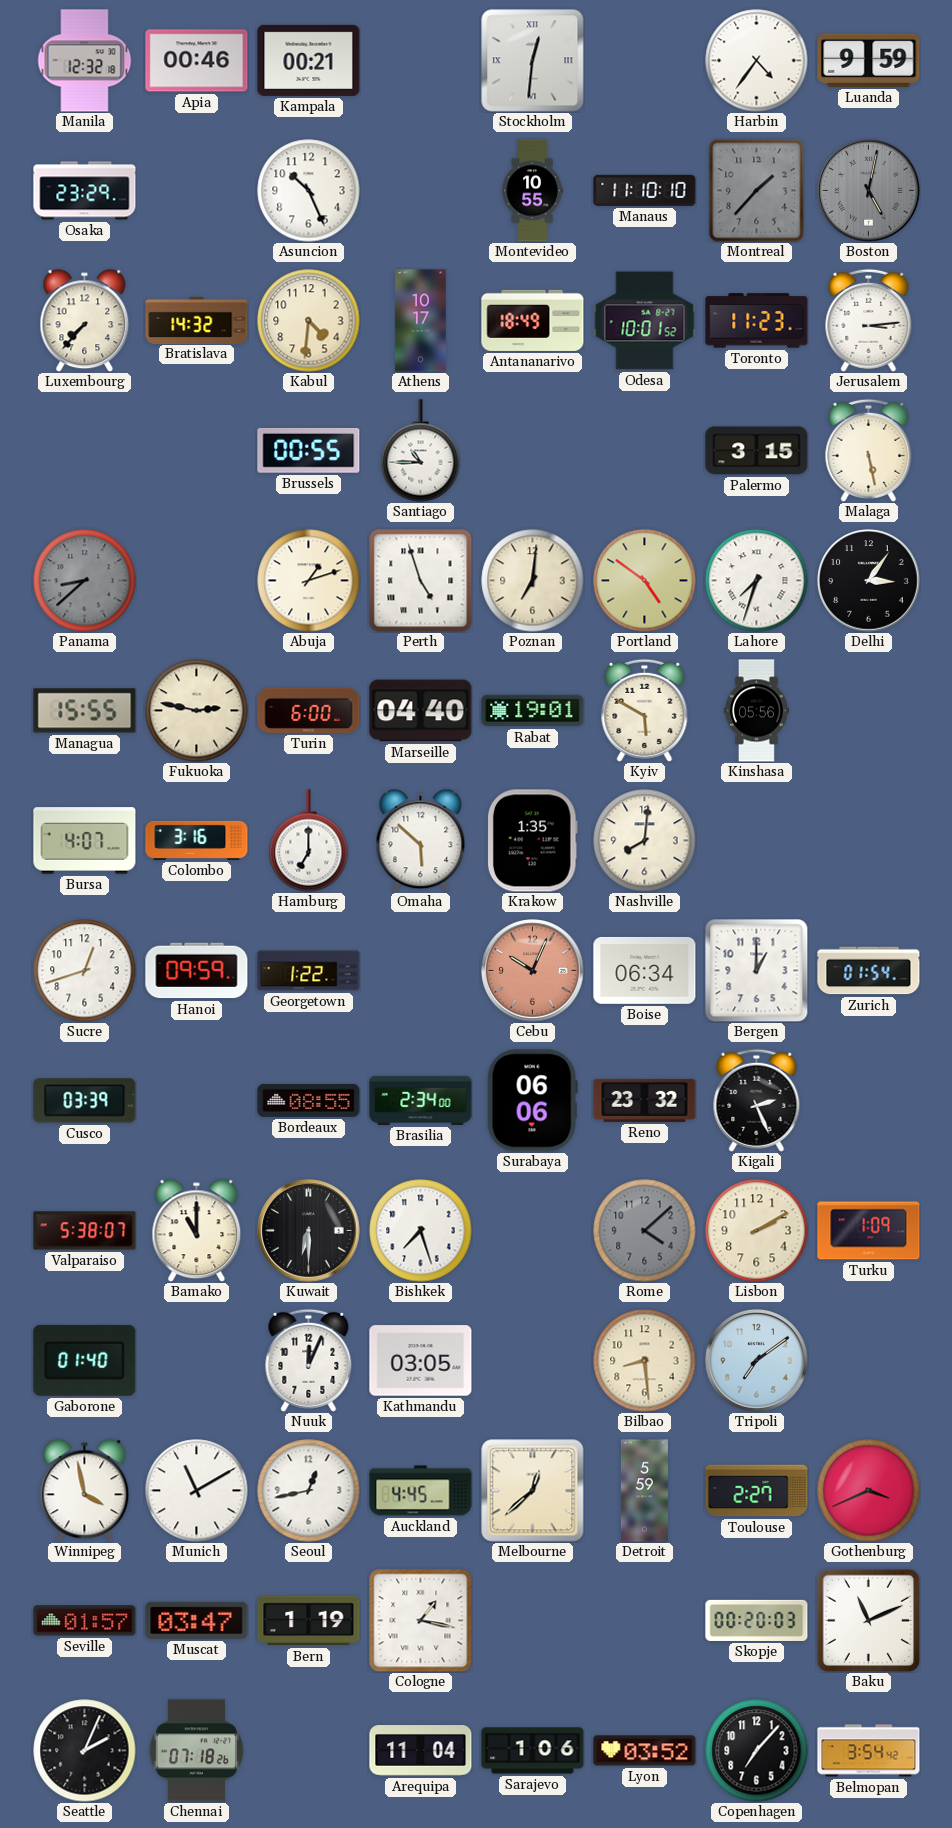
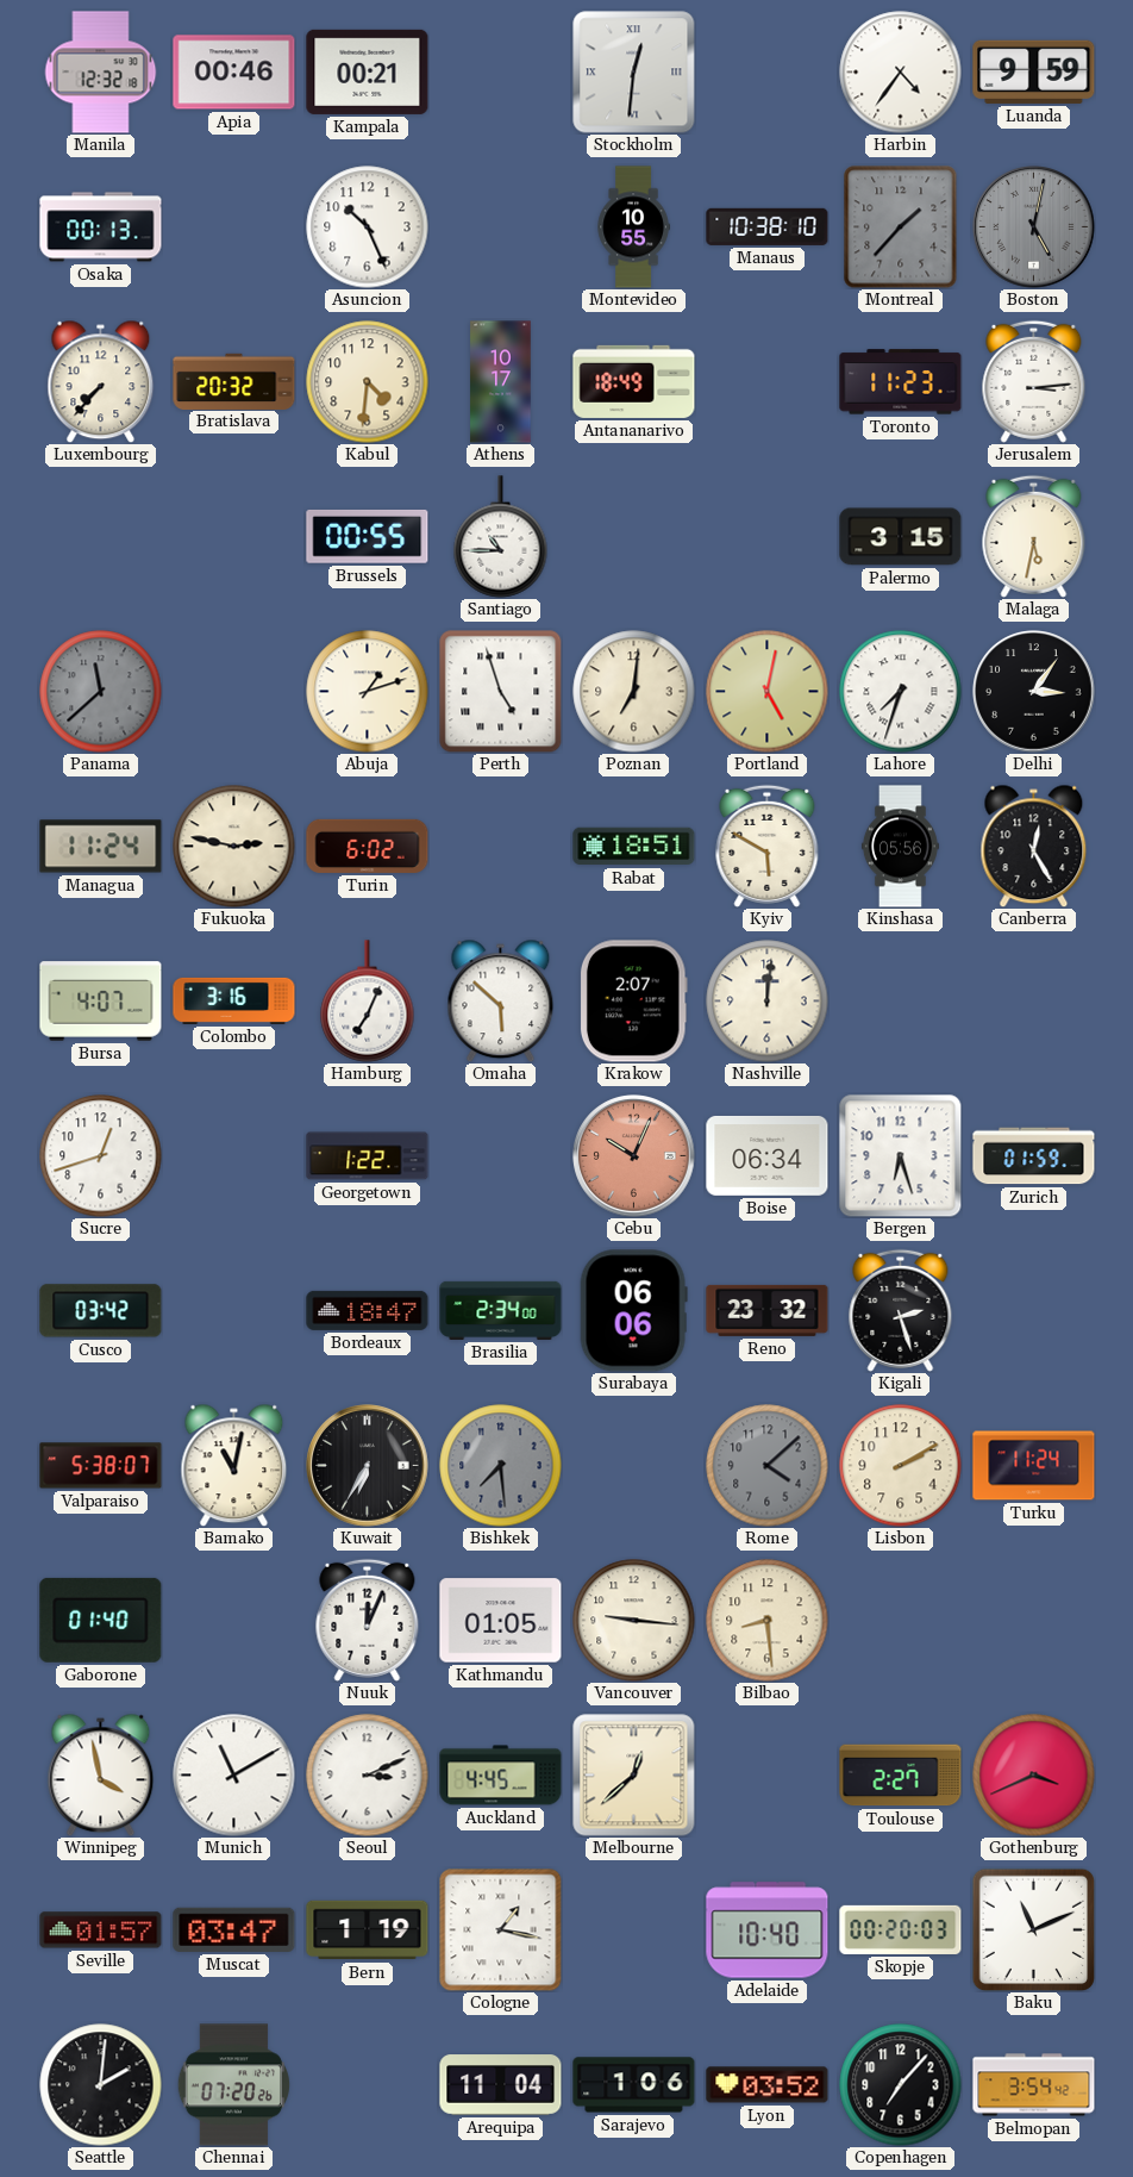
Osaka: 23:29 -> 00:13
Manaus: 11:10 -> 10:38
Bratislava: 14:32 -> 20:32
Odesa: 10:01 -> none
Malaga: 5:28 -> 5:32
Panama: 8:38 -> 11:38
Portland: 4:51 -> 5:02
Managua: 15:55 -> 11:24
Turin: 6:00 -> 6:02
Marseille: 04:40 -> none
Rabat: 19:01 -> 18:51
Canberra: none -> 12:25
Hamburg: 7:00 -> 7:04
Krakow: 1:35 -> 2:07
Nashville: 8:01 -> 12:01
Hanoi: 09:59 -> none
Bergen: 1:00 -> 6:27
Zurich: 01:54 -> 01:59
Cusco: 03:39 -> 03:42
Bordeaux: 08:55 -> 18:47
Kigali: 2:26 -> 2:27
Bamako: 11:00 -> 11:02
Kuwait: 6:30 -> 6:35
Bishkek: 7:27 -> 7:29
Bishkek dial: white -> grey
Turku: 1:09 -> 11:24
Kathmandu: 03:05 -> 01:05
Vancouver: none -> 9:16
Tripoli: 7:09 -> none
Seoul: 12:43 -> 3:11
Detroit: 5:59 -> none
Adelaide: none -> 10:40
Seattle: 2:04 -> 2:01
Chennai: 07:18 -> 07:20
